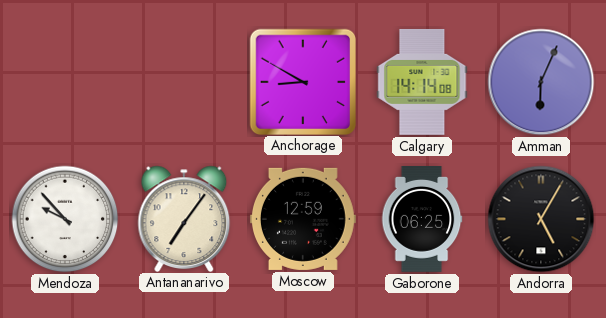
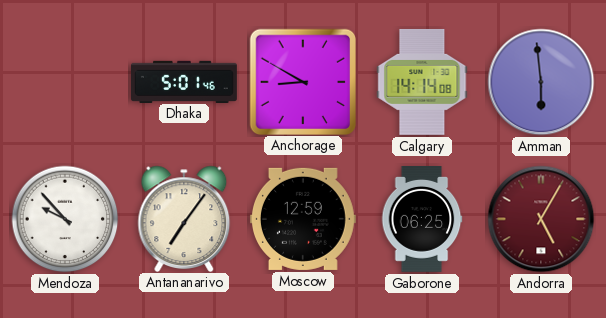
Dhaka: none -> 5:01
Amman: 6:04 -> 5:59
Andorra dial: black -> burgundy
